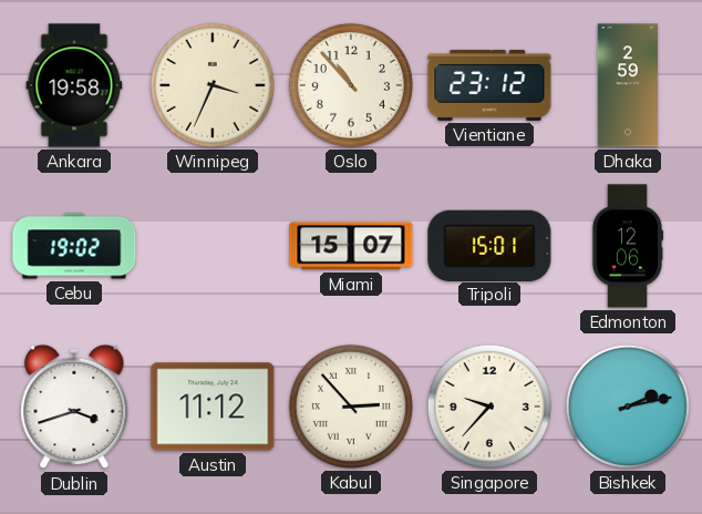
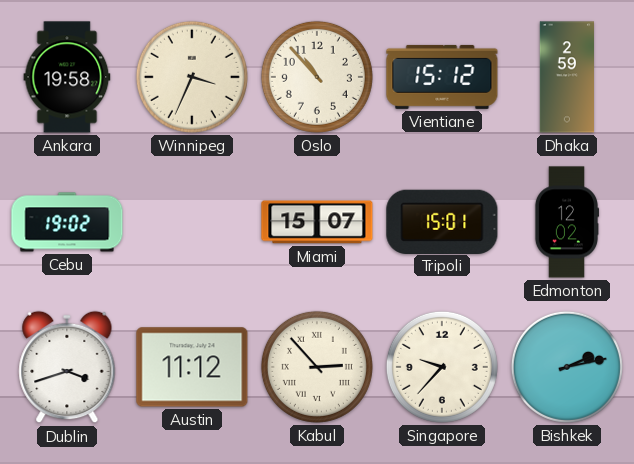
Vientiane: 23:12 -> 15:12
Edmonton: 12:06 -> 12:02
